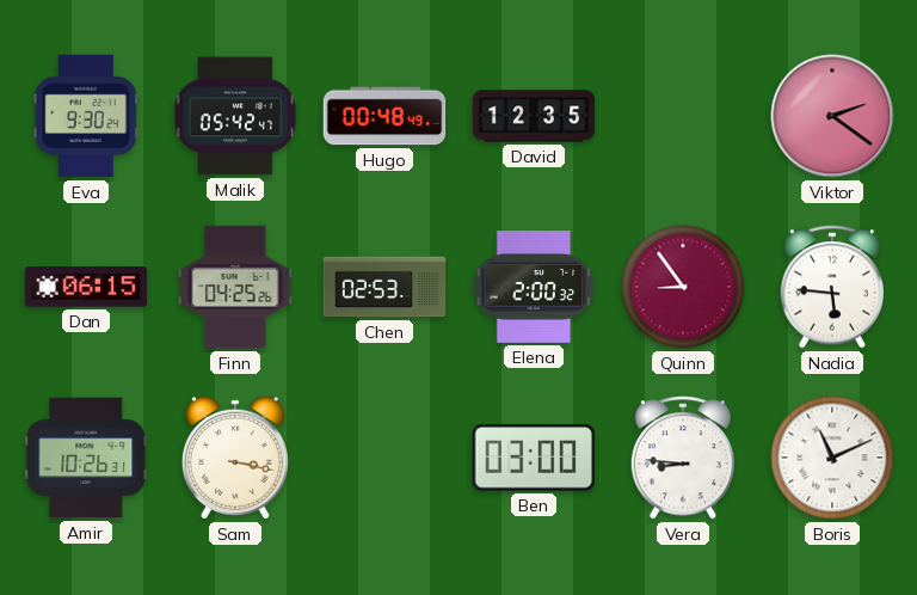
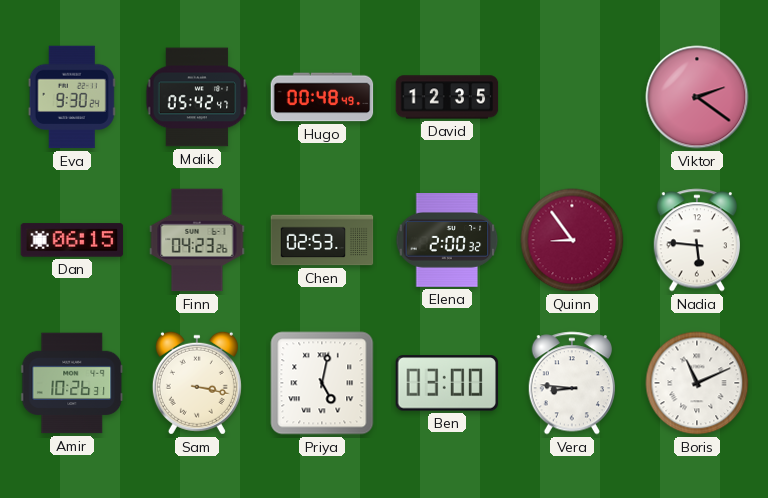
Finn: 04:25 -> 04:23
Priya: none -> 5:02
